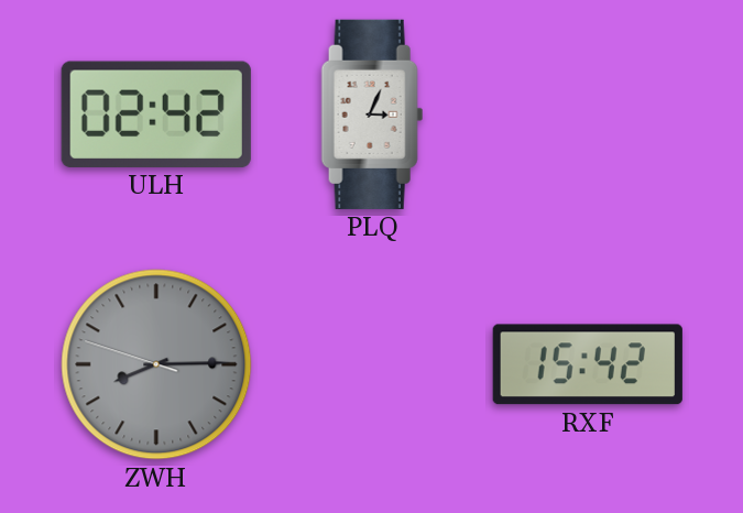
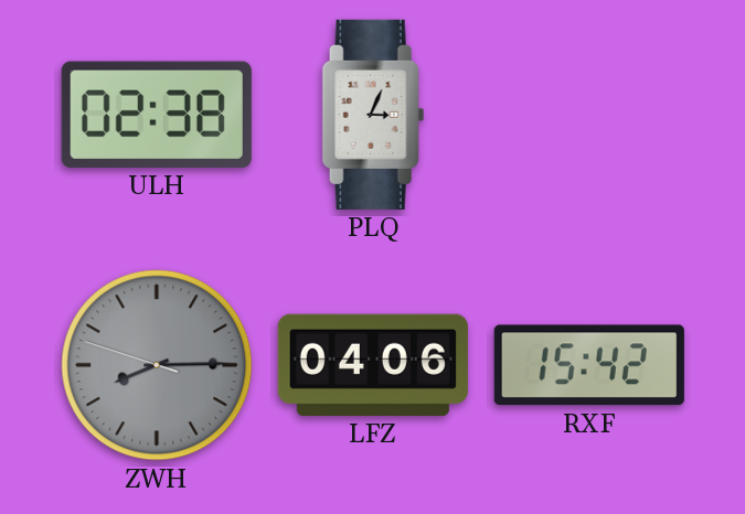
ULH: 02:42 -> 02:38
LFZ: none -> 04:06
